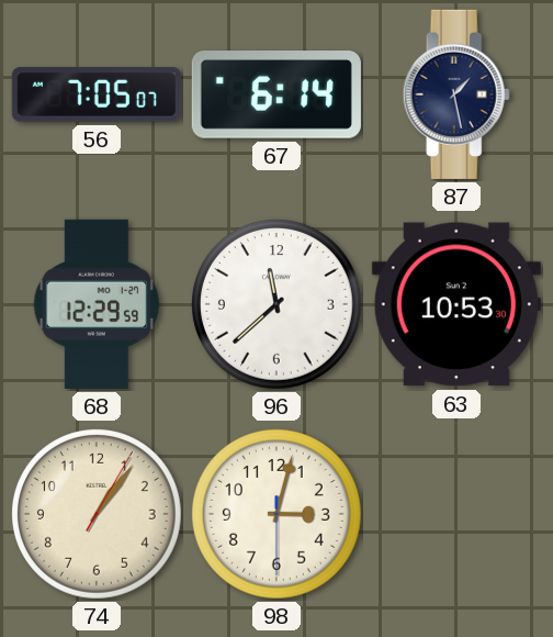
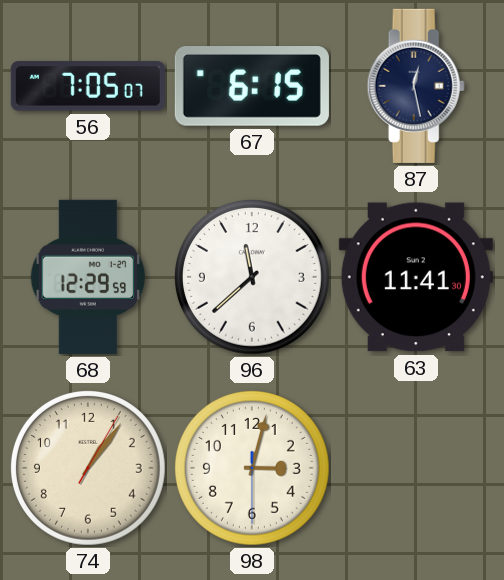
67: 6:14 -> 6:15
87: 1:28 -> 12:28
63: 10:53 -> 11:41
